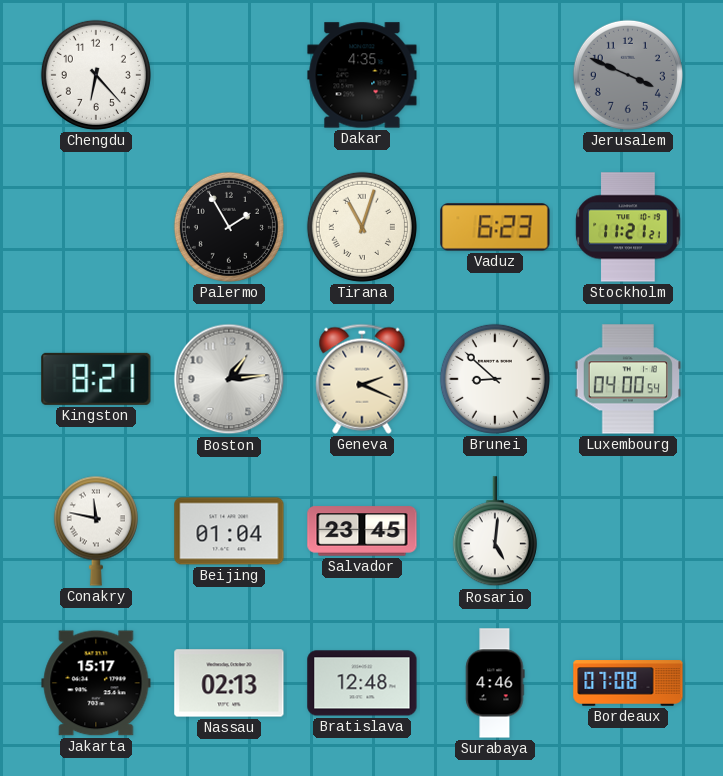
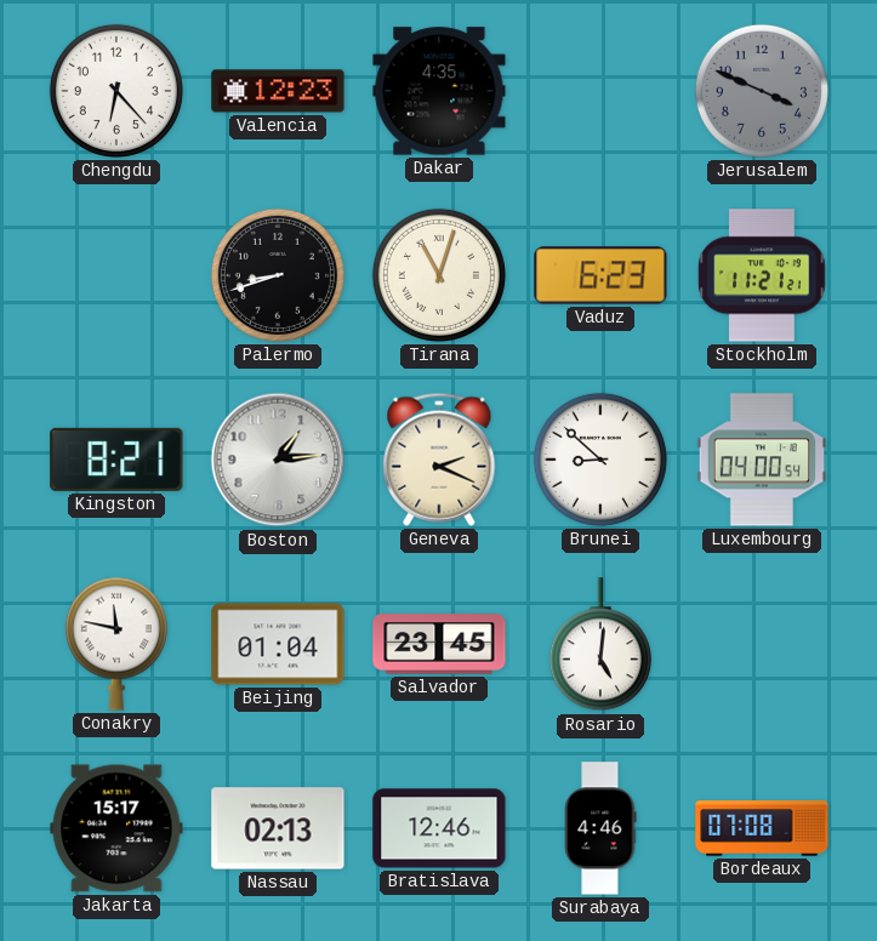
Valencia: none -> 12:23
Palermo: 1:55 -> 8:42
Bratislava: 12:48 -> 12:46
